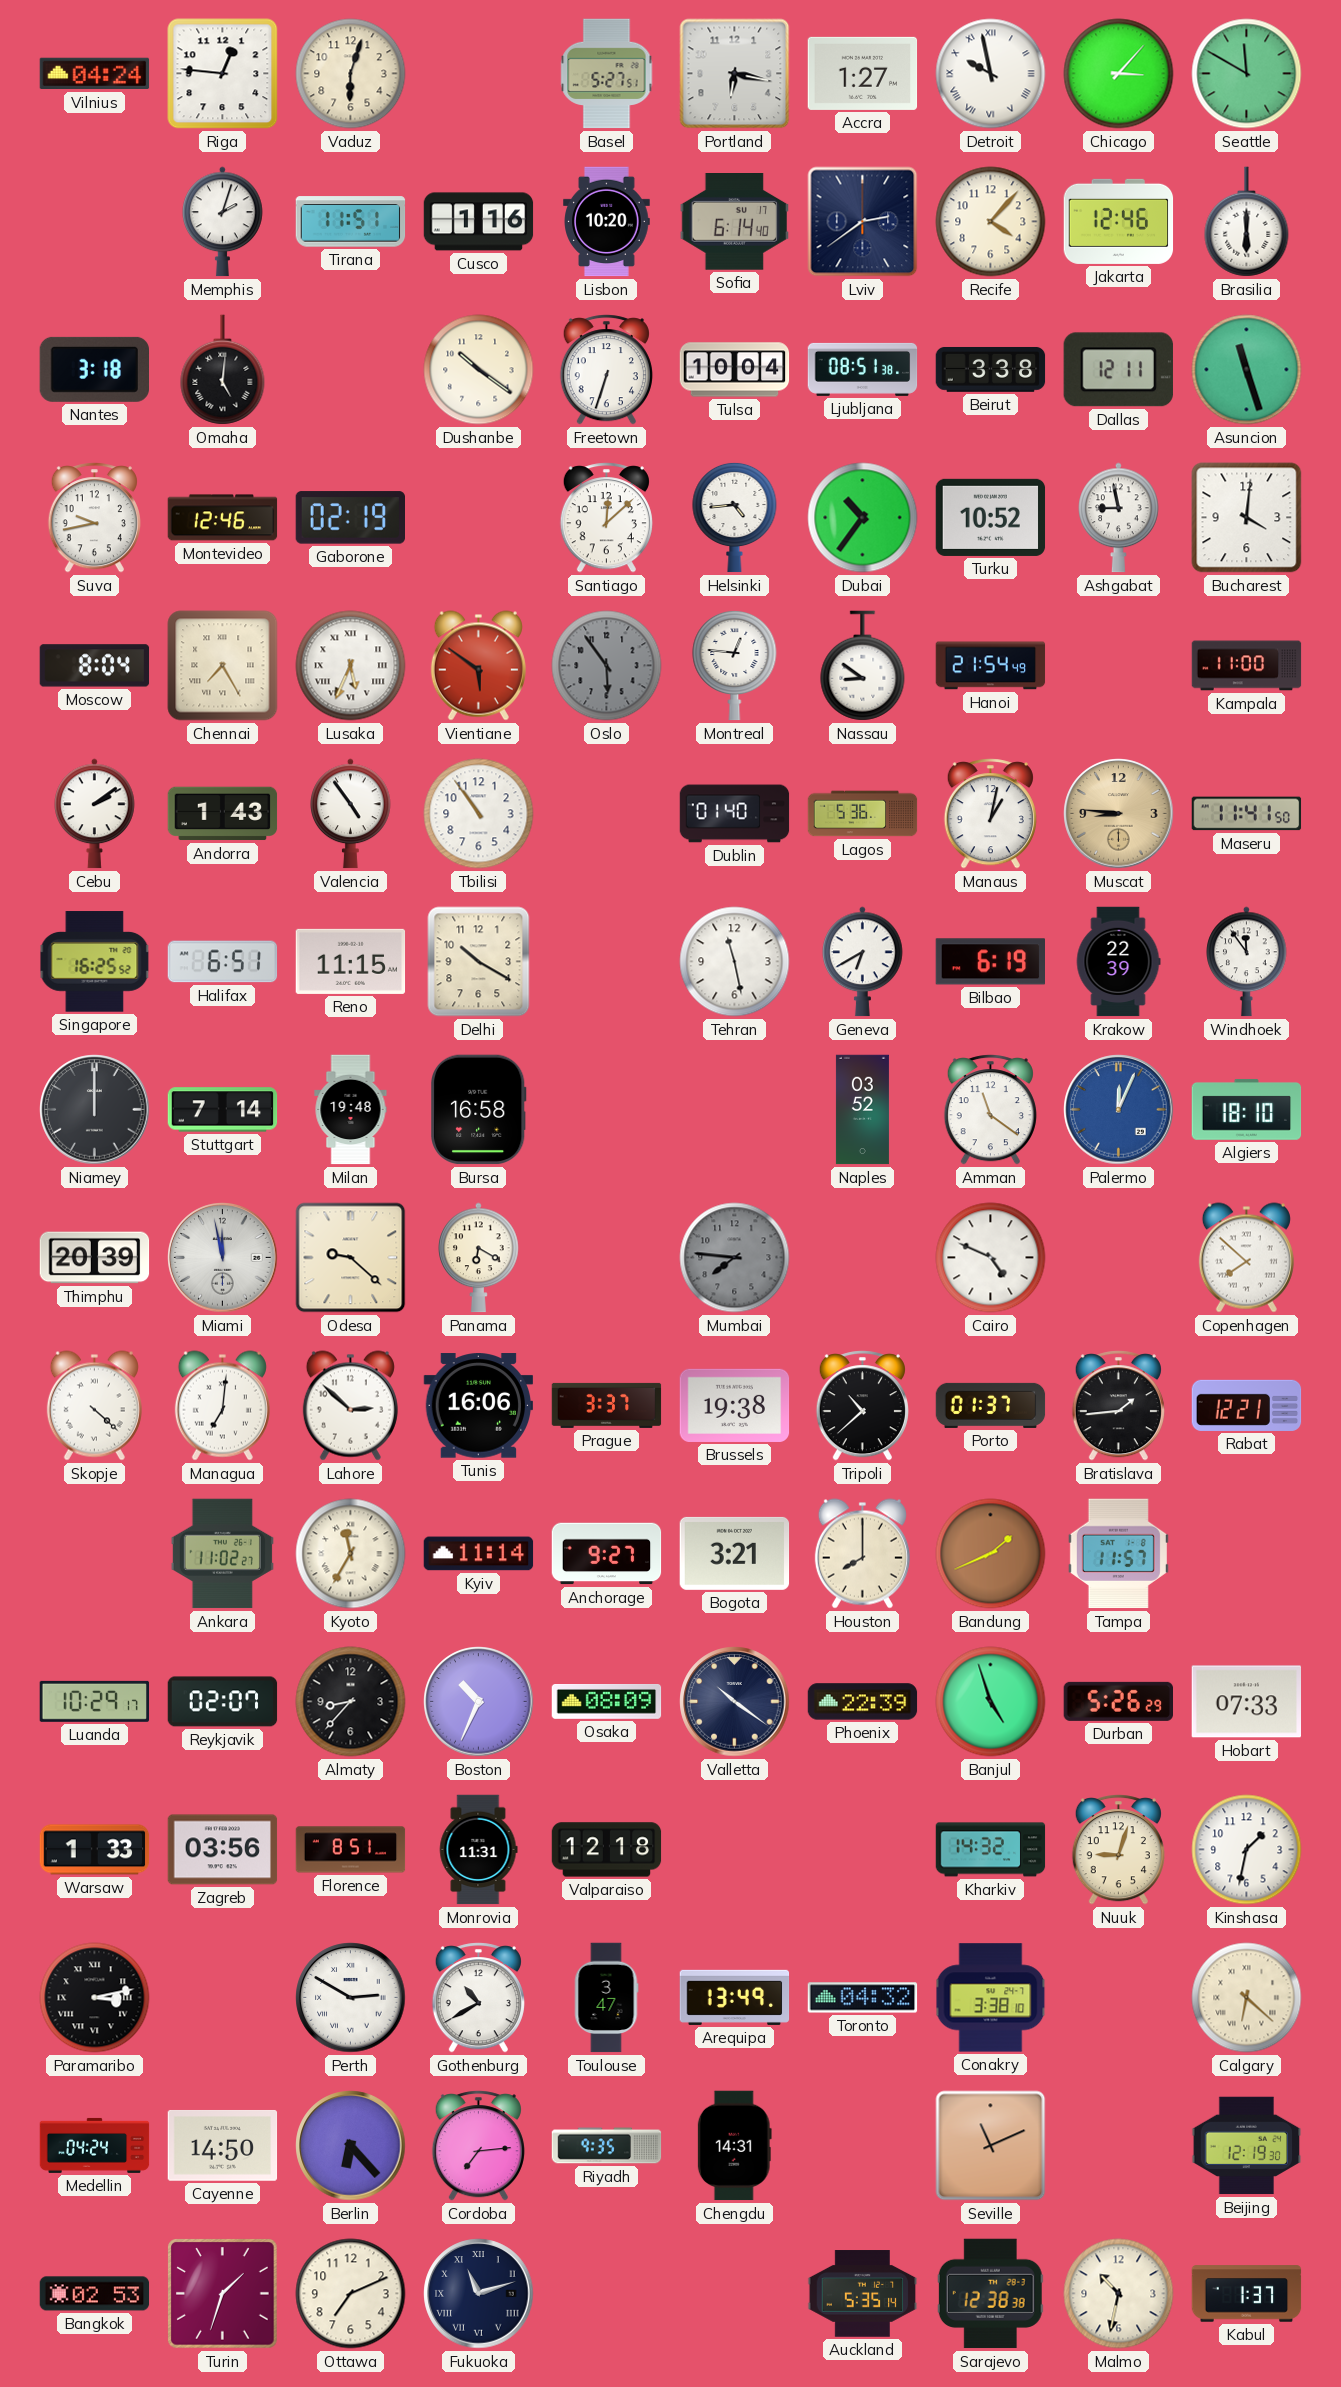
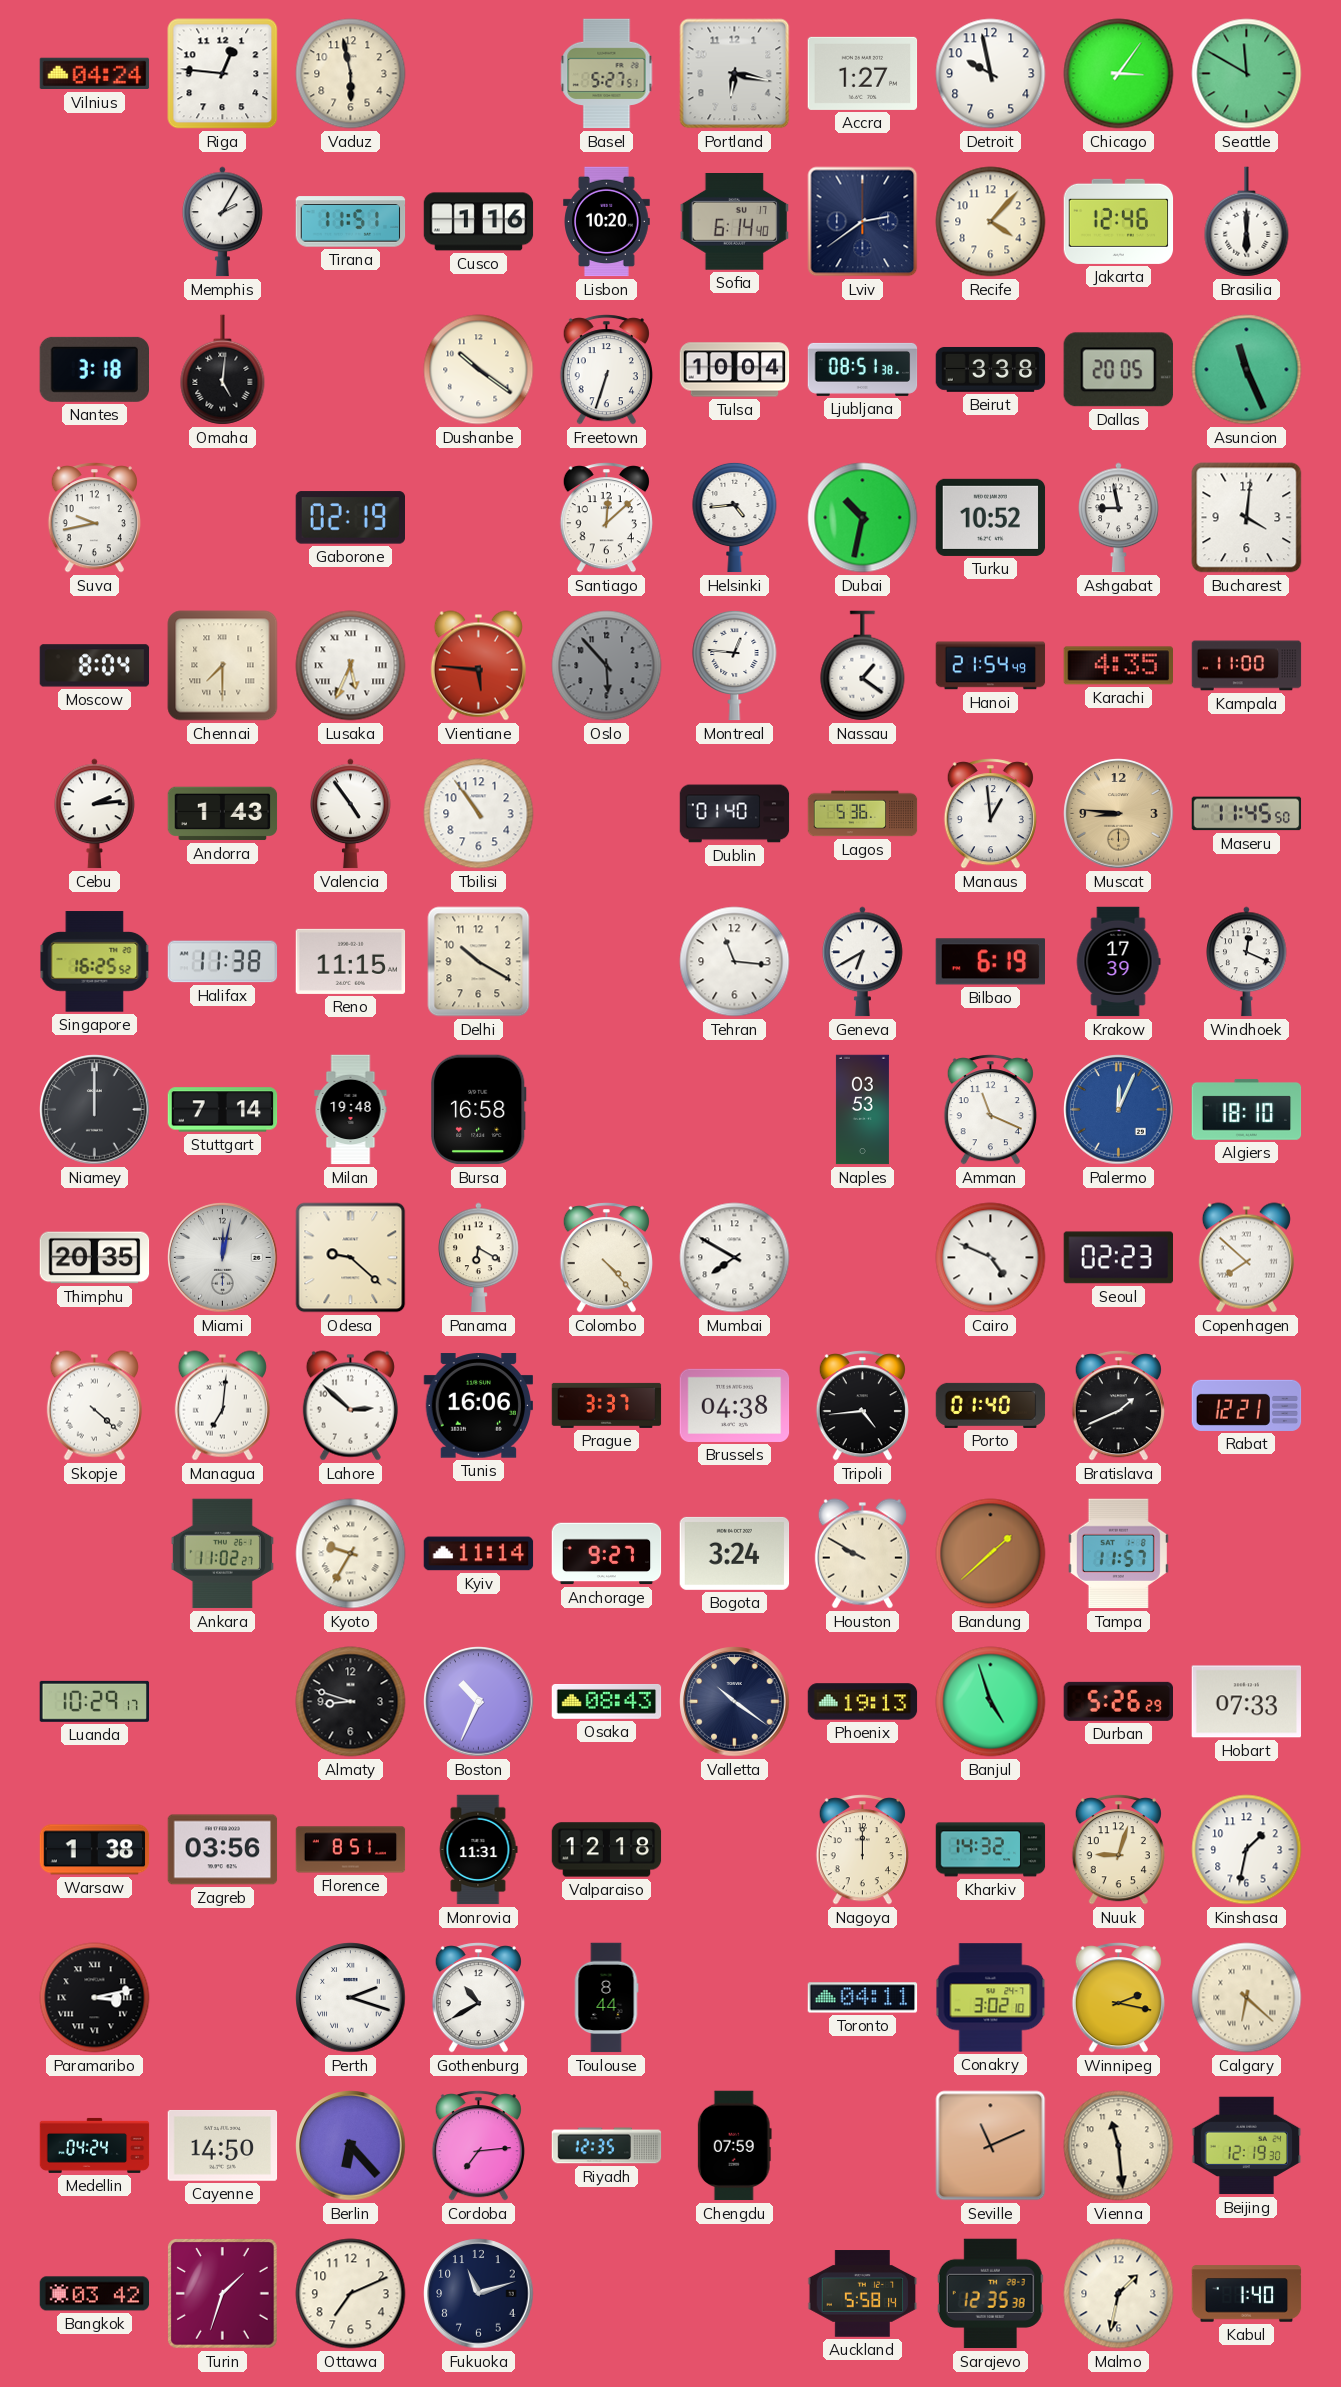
Vaduz: 6:03 -> 5:58
Detroit numerals: Roman -> Arabic
Chicago: 3:07 -> 3:06
Memphis: 2:03 -> 2:05
Dallas: 12:11 -> 20:05
Asuncion: 11:27 -> 11:26
Montevideo: 12:46 -> none
Dubai: 10:36 -> 10:32
Chennai: 7:25 -> 7:30
Vientiane: 5:51 -> 5:46
Oslo: 5:54 -> 5:53
Nassau: 8:51 -> 1:21
Karachi: none -> 4:35
Cebu: 2:09 -> 2:14
Manaus: 1:02 -> 12:59
Maseru: 11:41 -> 11:45
Halifax: 6:51 -> 11:38
Tehran: 11:28 -> 11:16
Krakow: 22:39 -> 17:39
Windhoek: 11:54 -> 12:19
Naples: 03:52 -> 03:53
Amman: 11:21 -> 11:19
Thimphu: 20:39 -> 20:35
Miami: 11:58 -> 12:02
Colombo: none -> 4:23
Mumbai: 7:46 -> 7:50
Mumbai dial: grey -> white
Seoul: none -> 02:23
Brussels: 19:38 -> 04:38
Tripoli: 10:38 -> 4:44
Porto: 01:37 -> 01:40
Bratislava: 1:44 -> 1:41
Kyoto: 11:35 -> 9:35
Bogota: 3:21 -> 3:24
Houston: 8:00 -> 9:50
Bandung: 1:41 -> 1:38
Reykjavik: 02:07 -> none
Almaty: 8:37 -> 8:48
Osaka: 08:09 -> 08:43
Phoenix: 22:39 -> 19:13
Warsaw: 1:33 -> 1:38
Nagoya: none -> 12:00
Perth: 2:50 -> 2:18
Toulouse: 3:47 -> 8:44
Arequipa: 13:49 -> none
Toronto: 04:32 -> 04:11
Conakry: 3:38 -> 3:02
Winnipeg: none -> 2:17
Riyadh: 9:35 -> 12:35
Chengdu: 14:31 -> 07:59
Vienna: none -> 11:29
Bangkok: 02:53 -> 03:42
Fukuoka numerals: Roman -> Arabic
Auckland: 5:35 -> 5:58
Sarajevo: 12:38 -> 12:35
Malmo: 10:32 -> 1:32
Kabul: 1:37 -> 1:40
